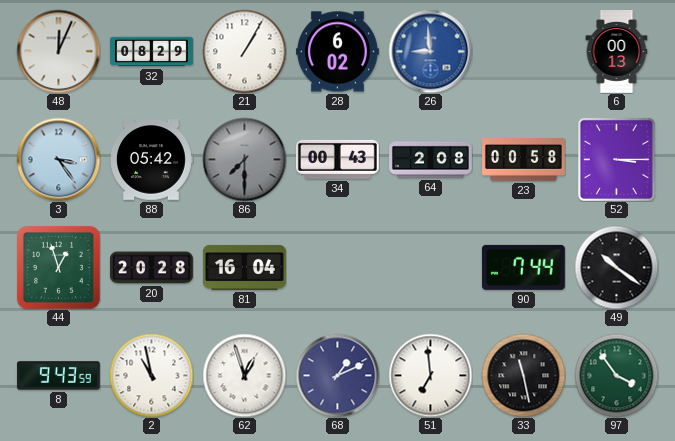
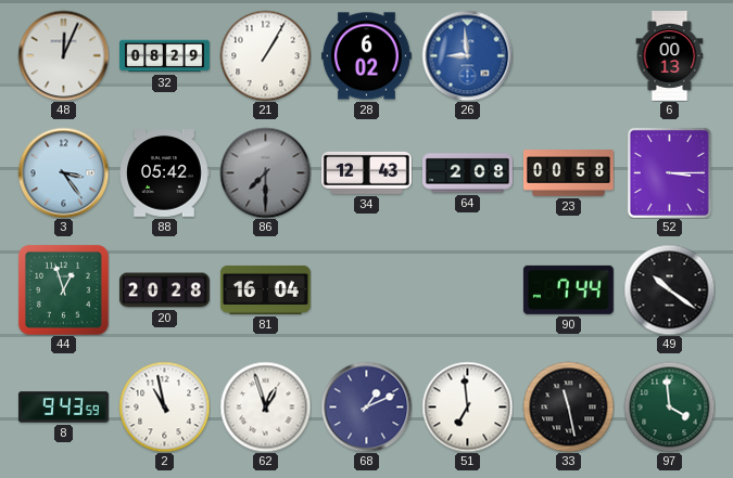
34: 00:43 -> 12:43
97: 3:54 -> 3:59
